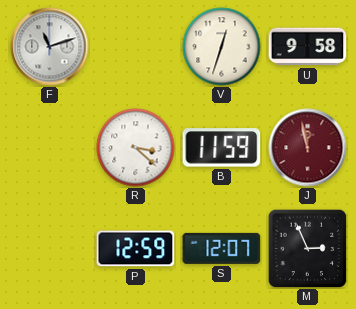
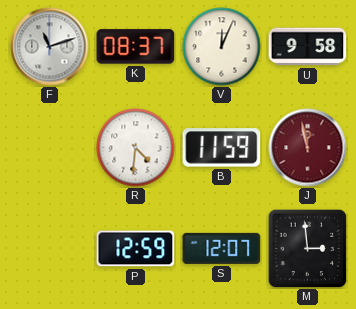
K: none -> 08:37
V: 12:33 -> 12:04
R: 3:22 -> 4:31
M: 2:56 -> 2:59
